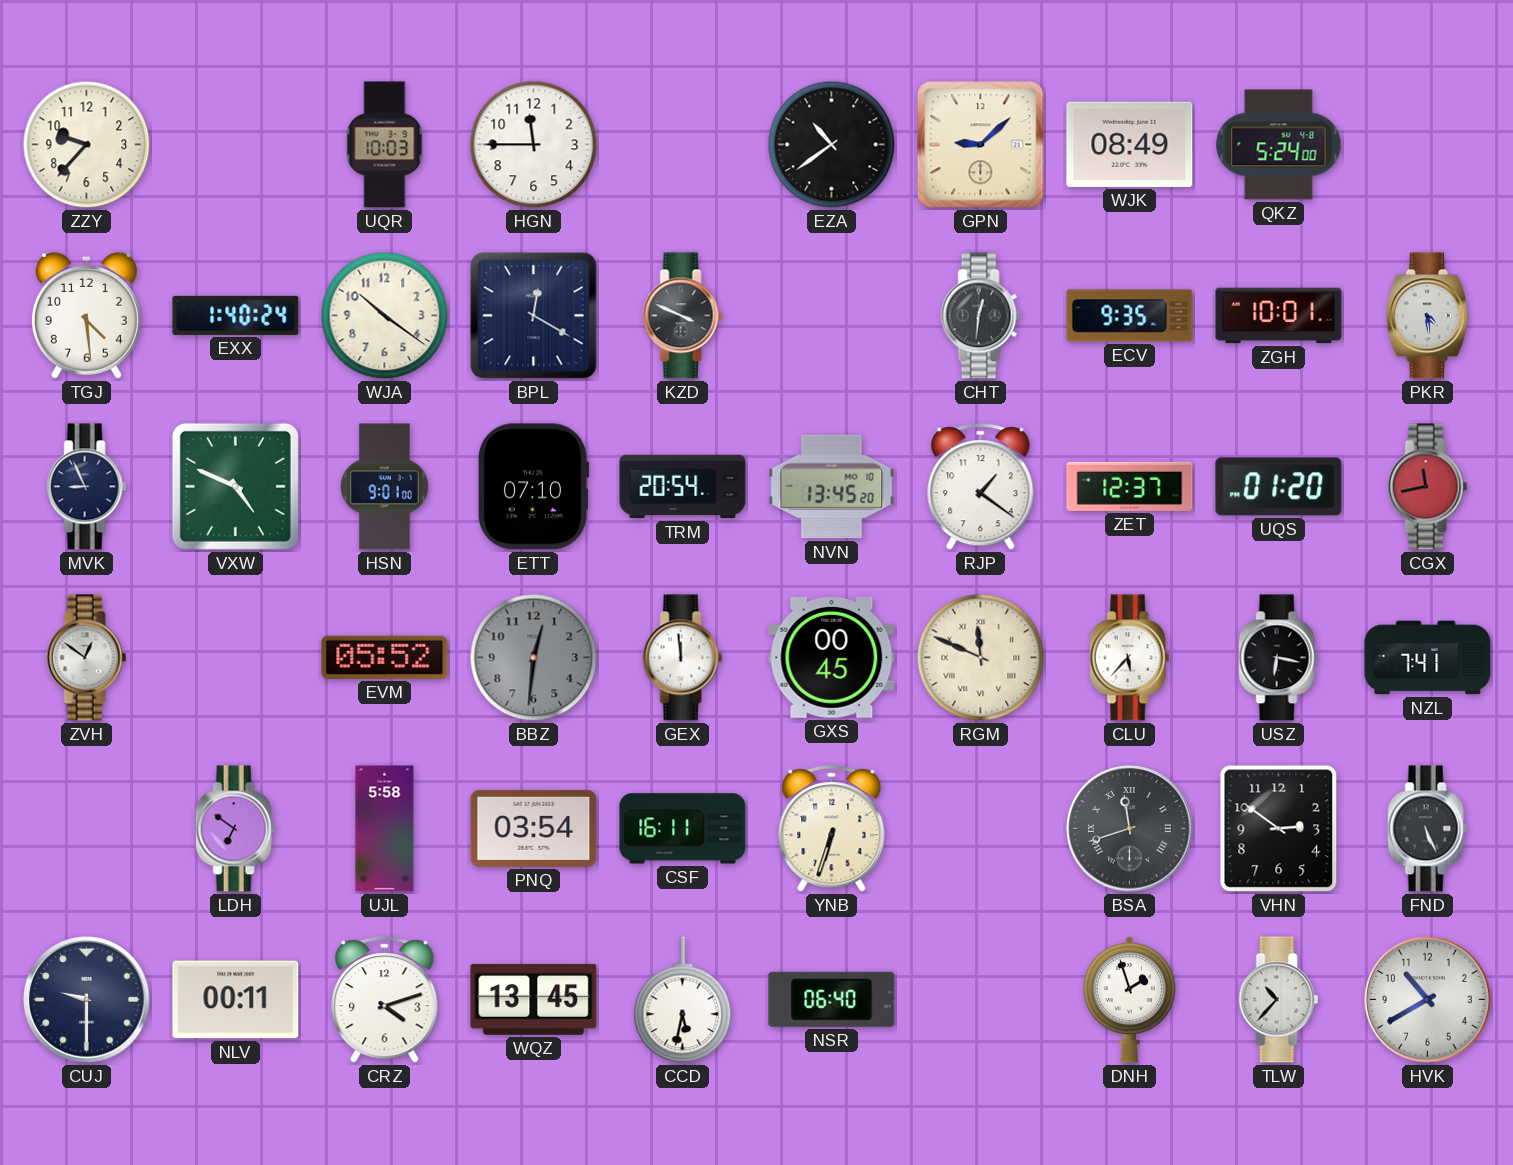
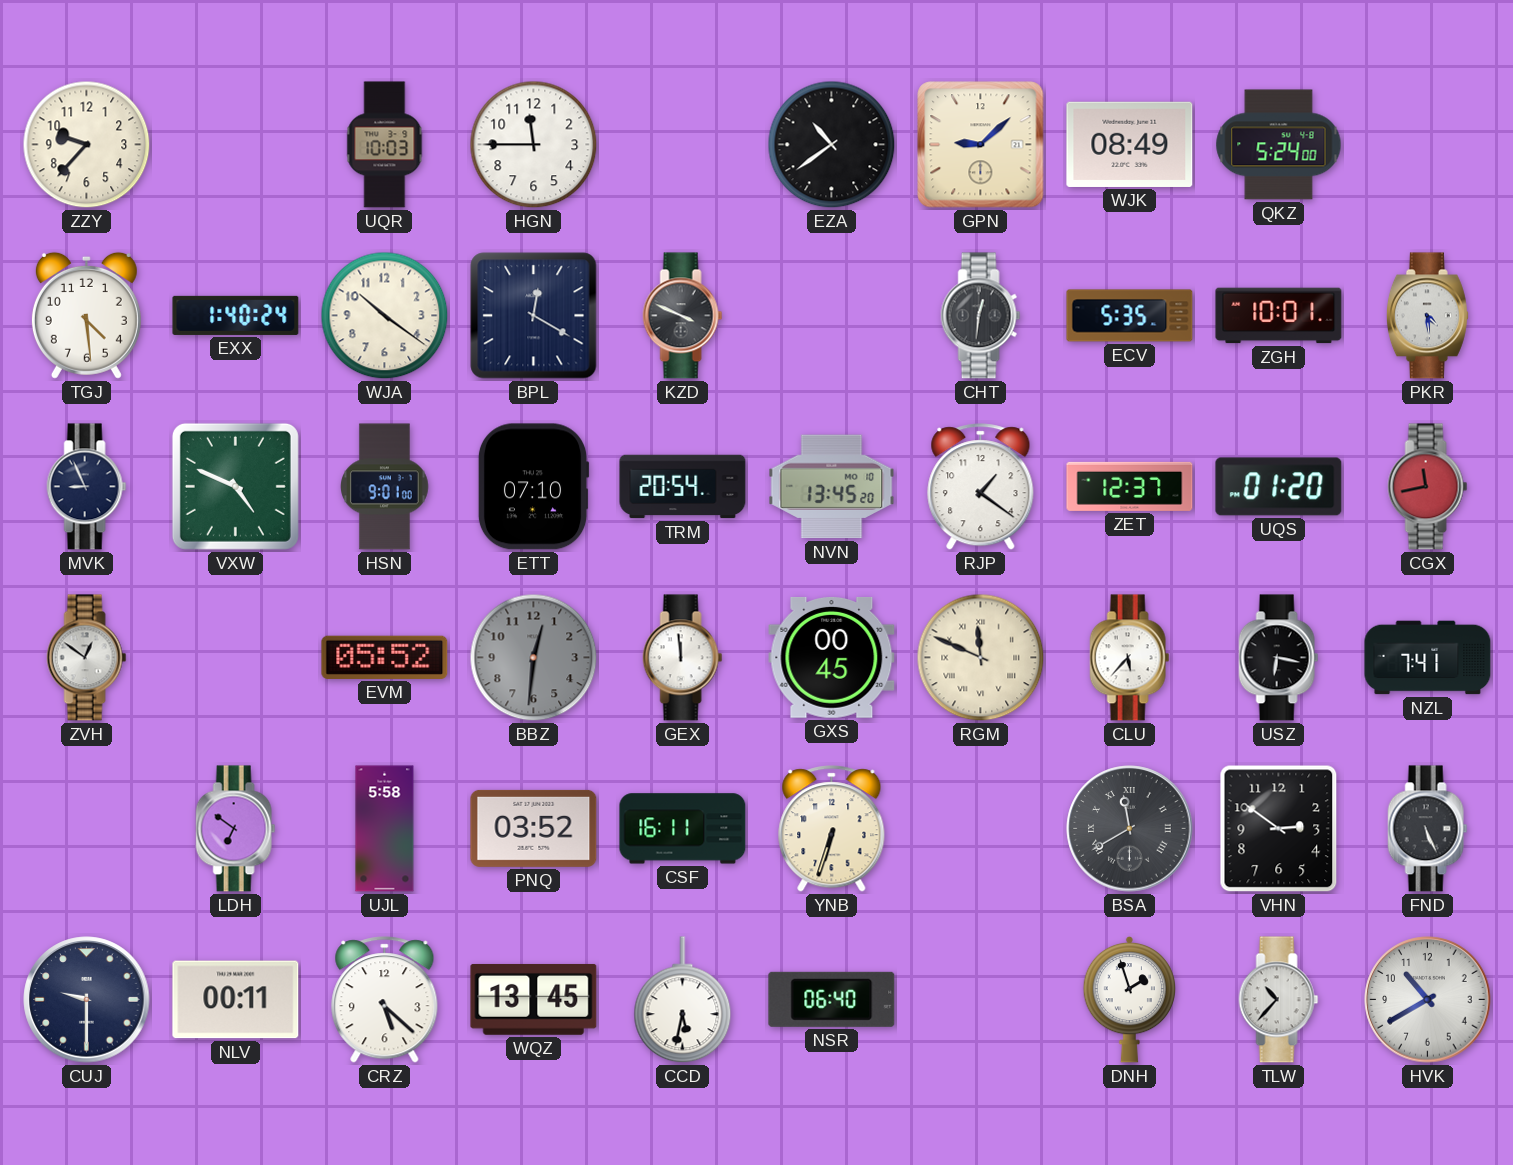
ECV: 9:35 -> 5:35
PNQ: 03:54 -> 03:52
BSA: 11:42 -> 11:40
CRZ: 4:12 -> 5:22
